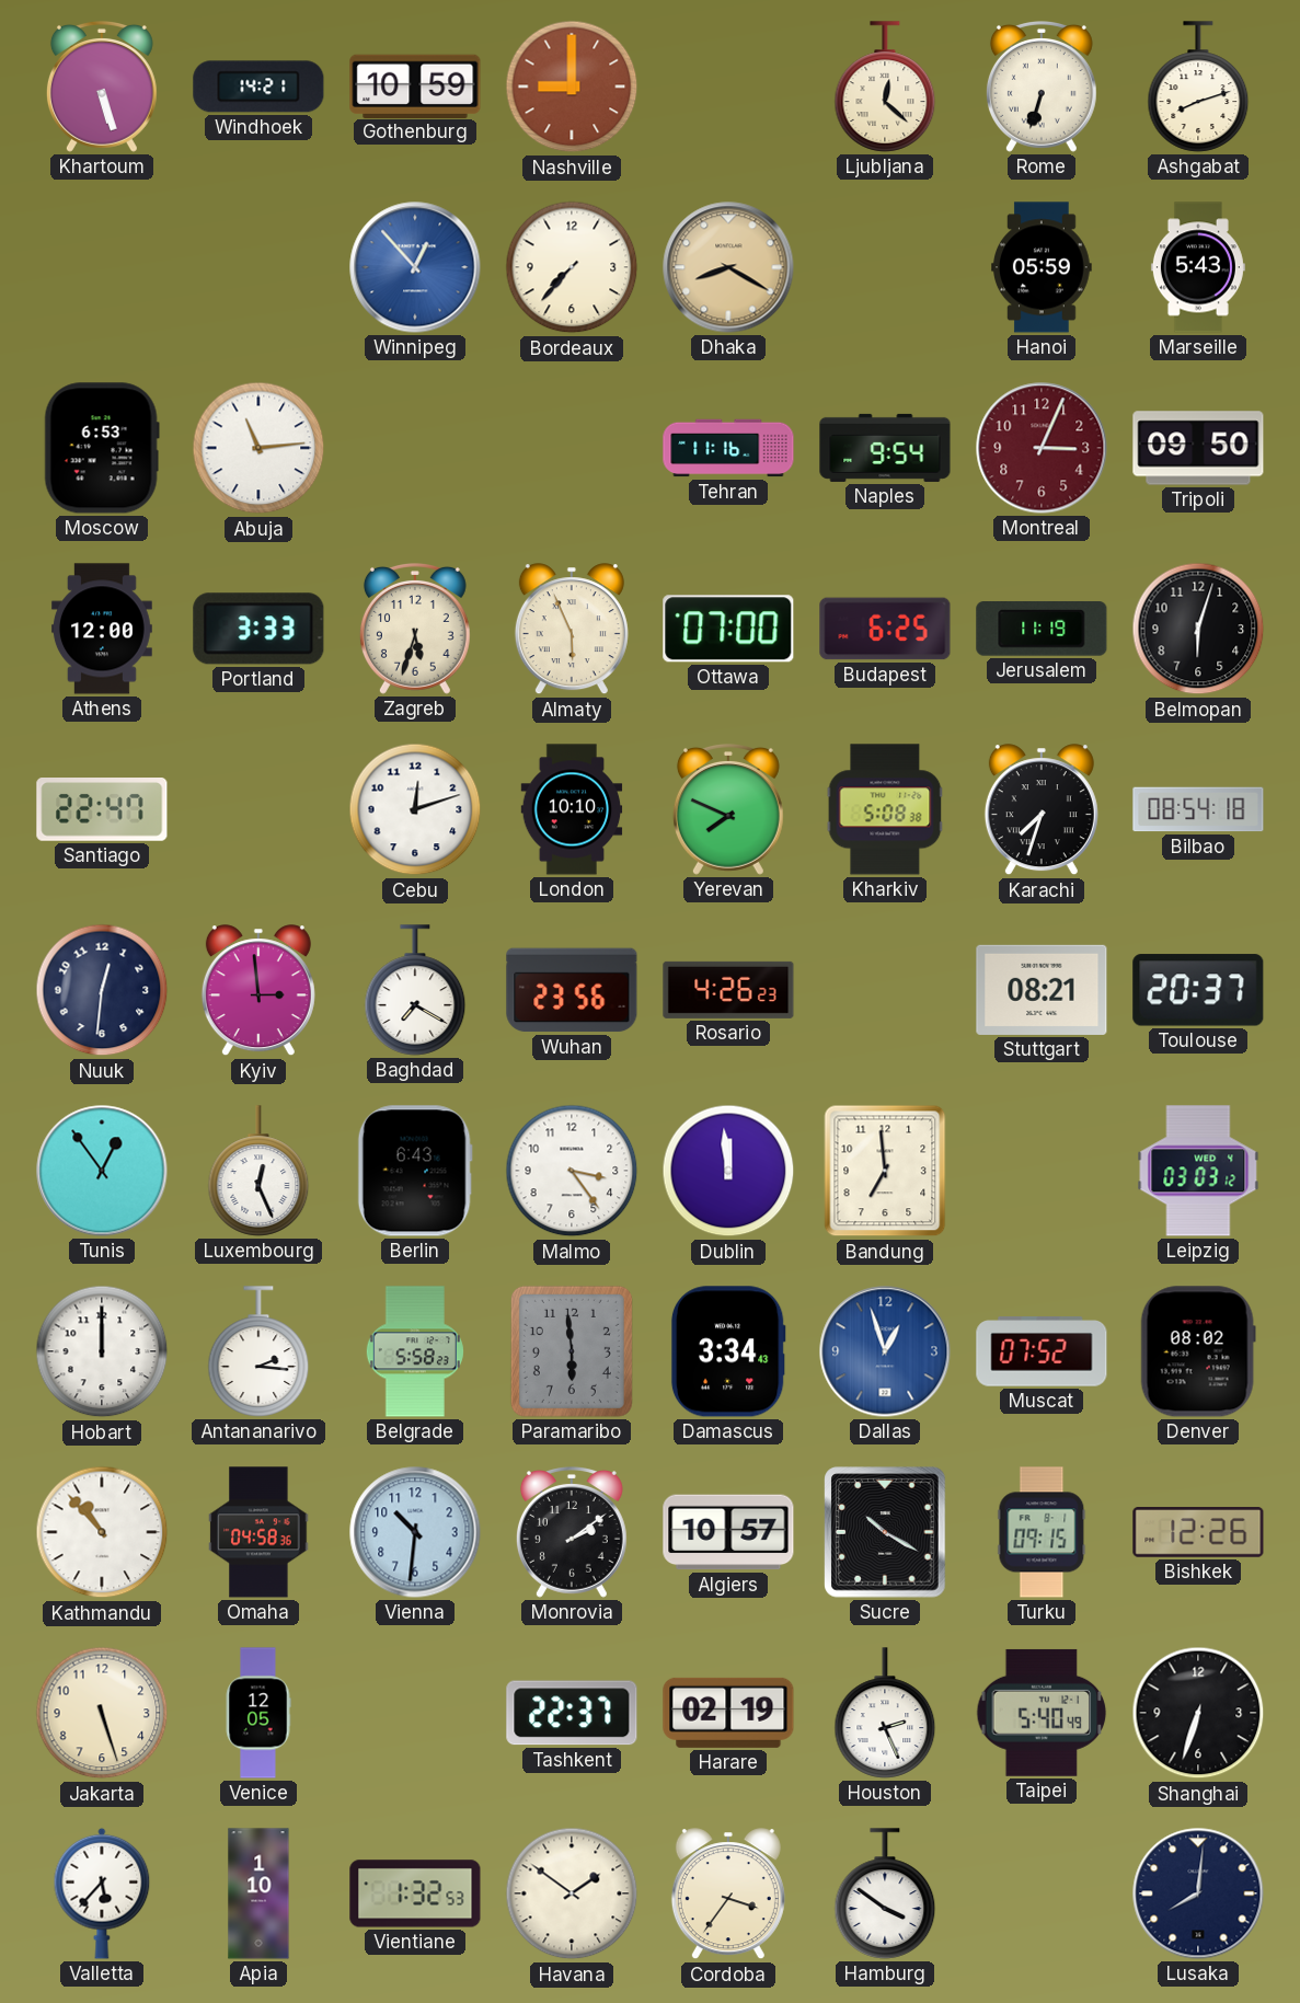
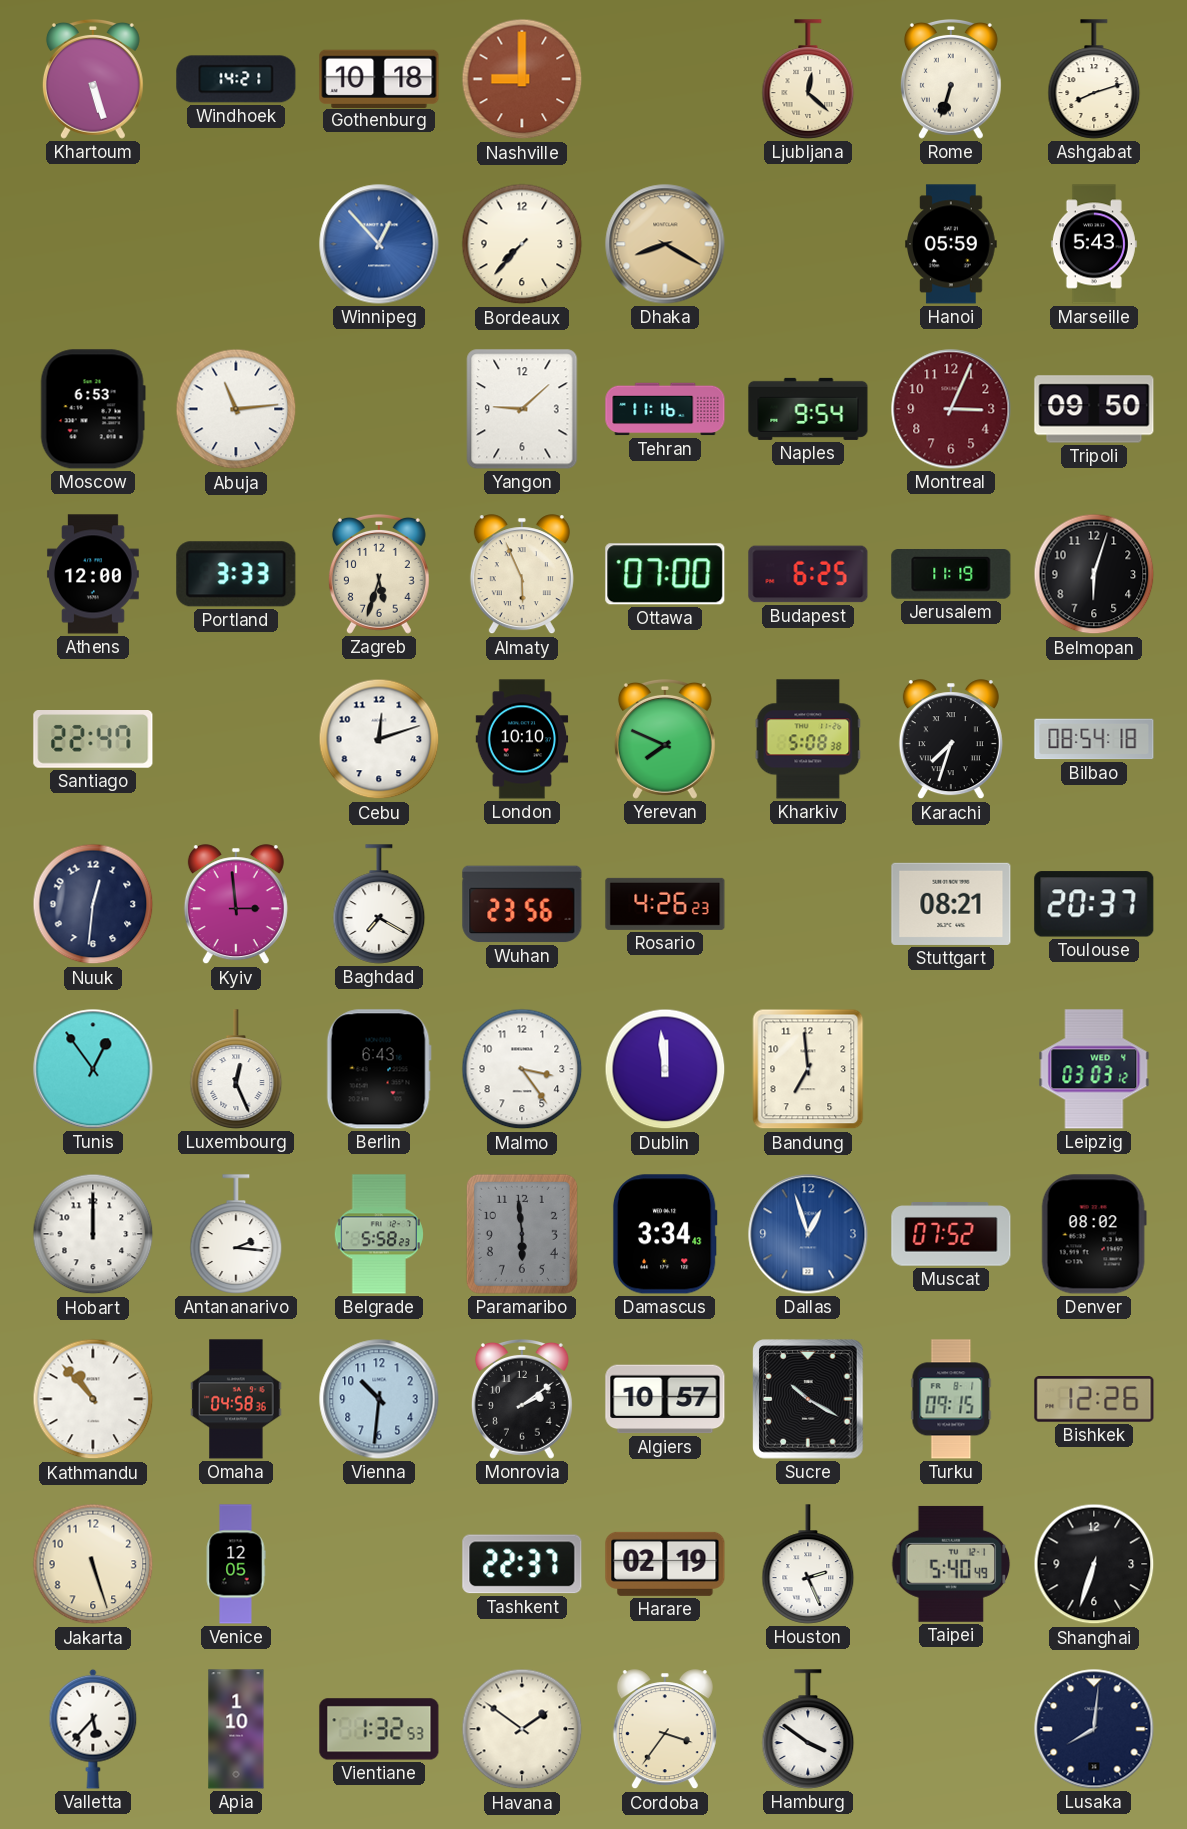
Gothenburg: 10:59 -> 10:18
Yangon: none -> 9:08
